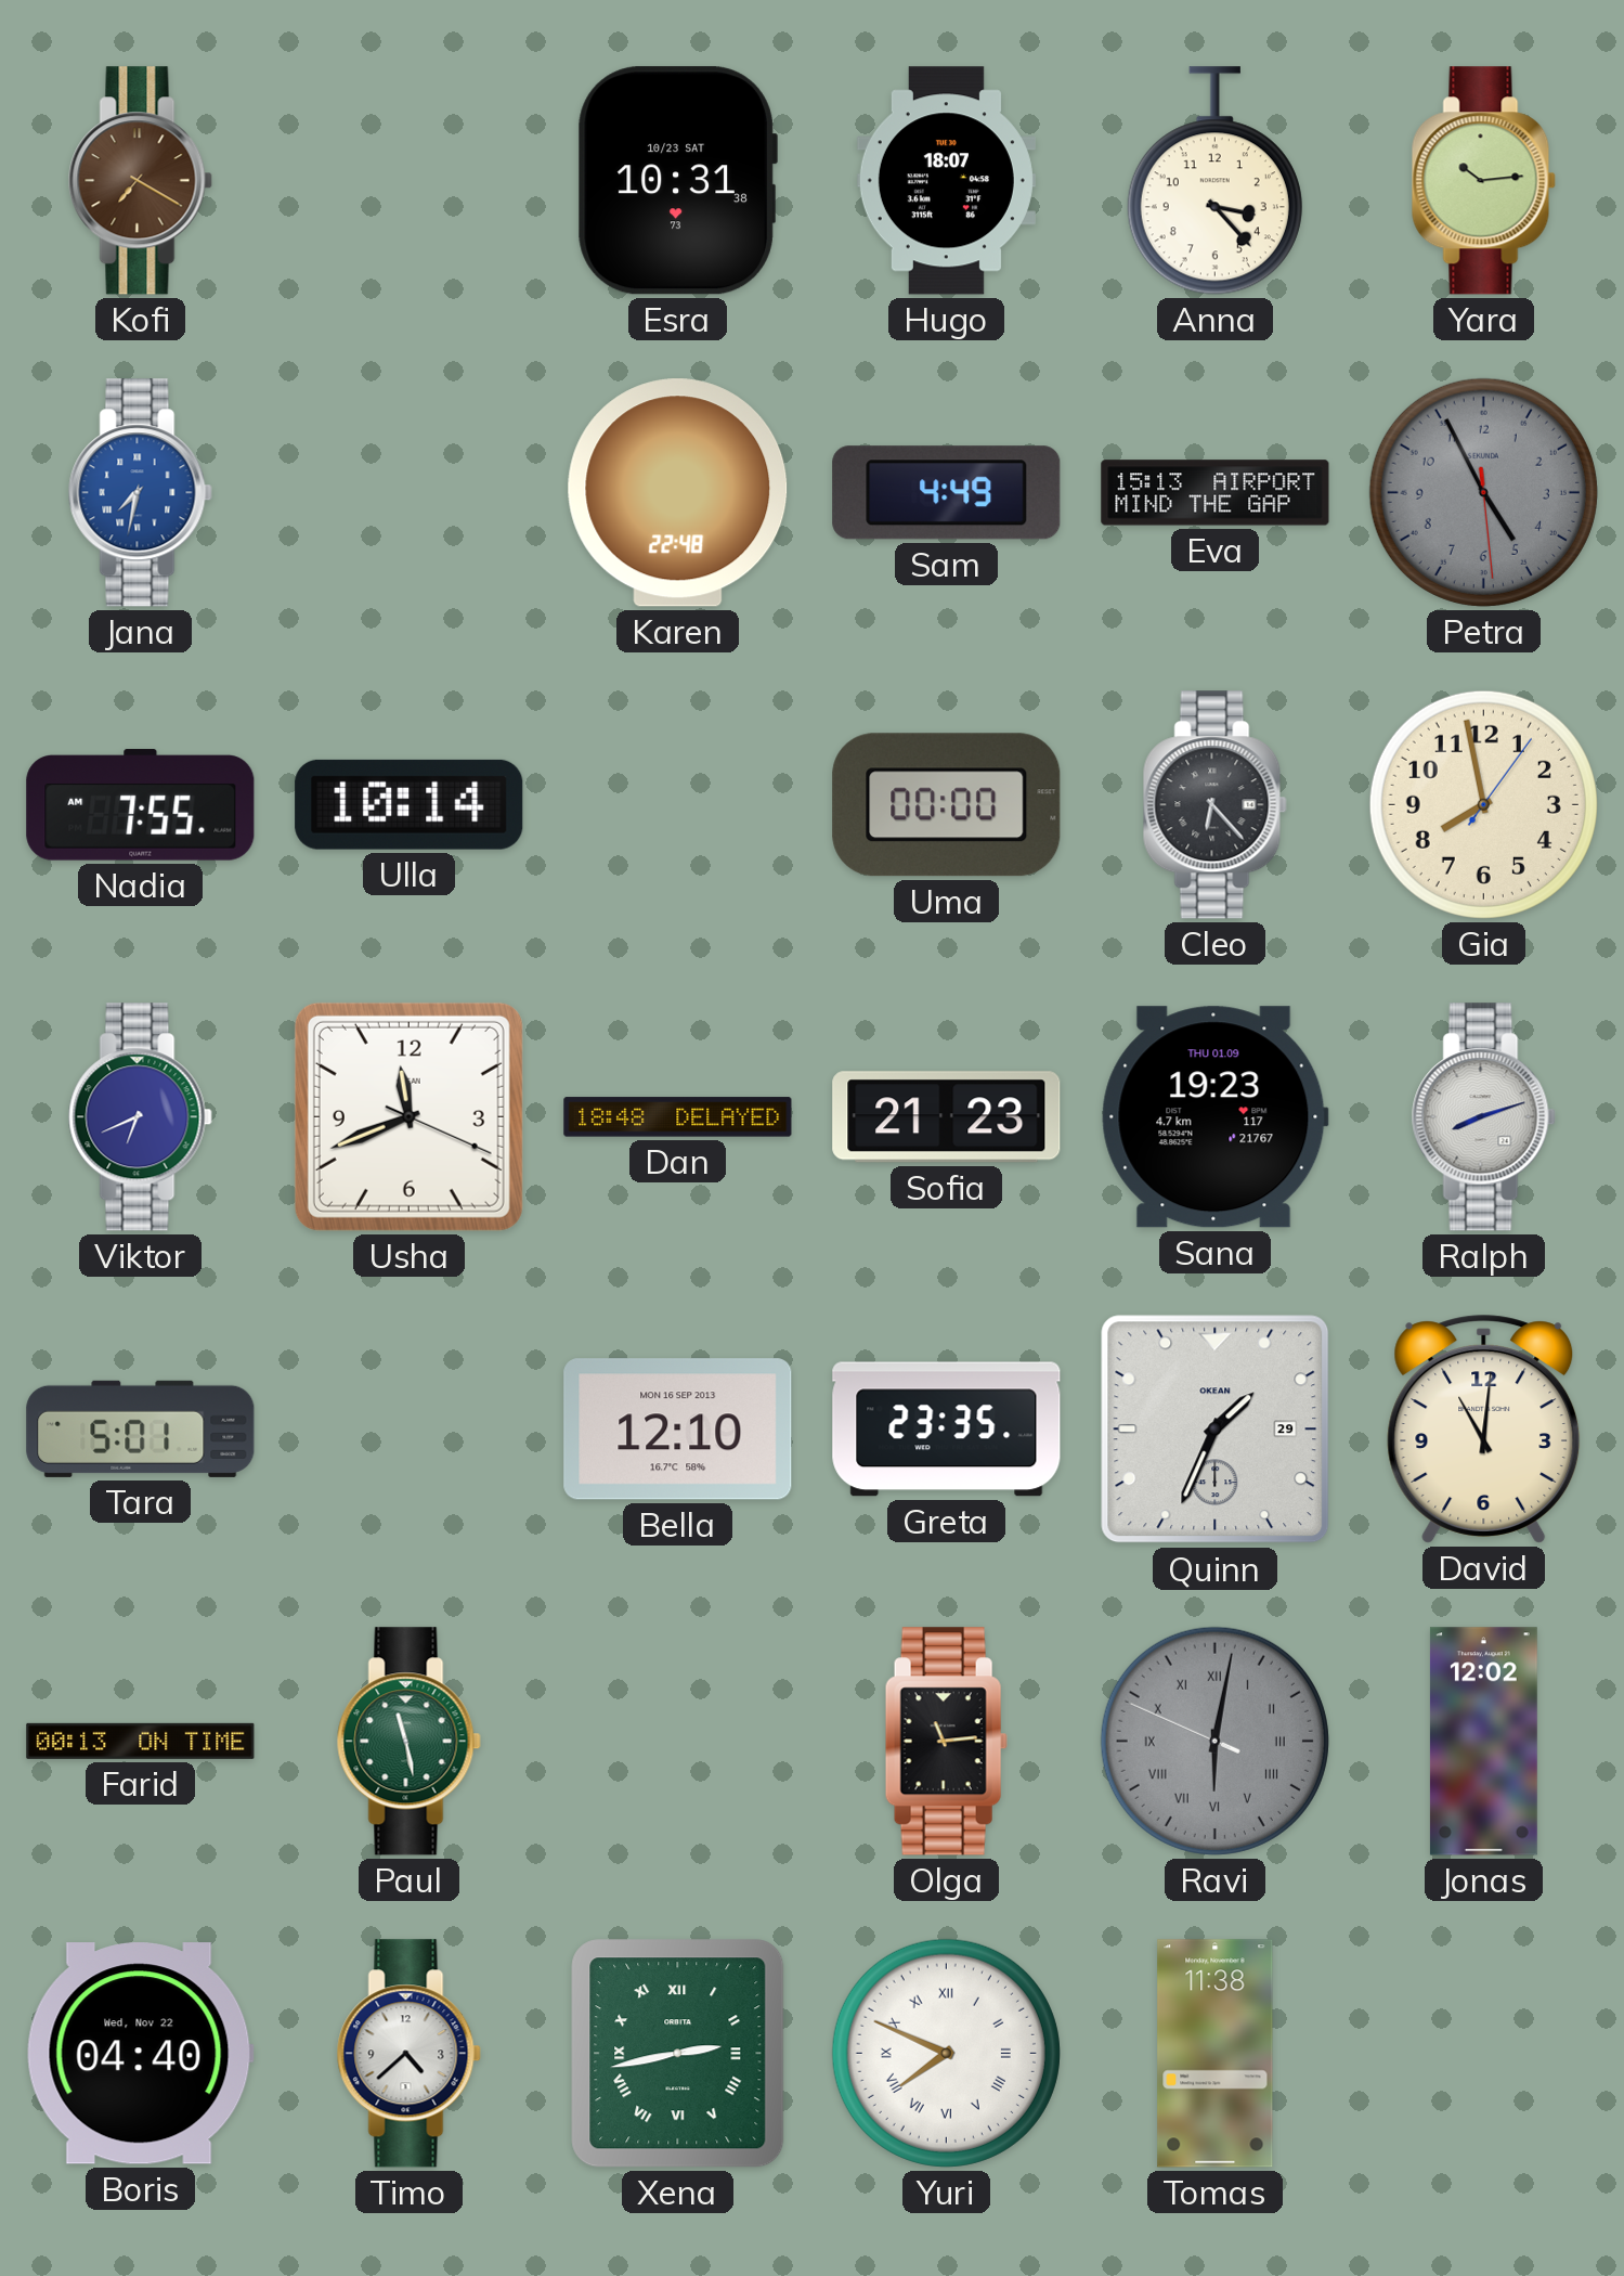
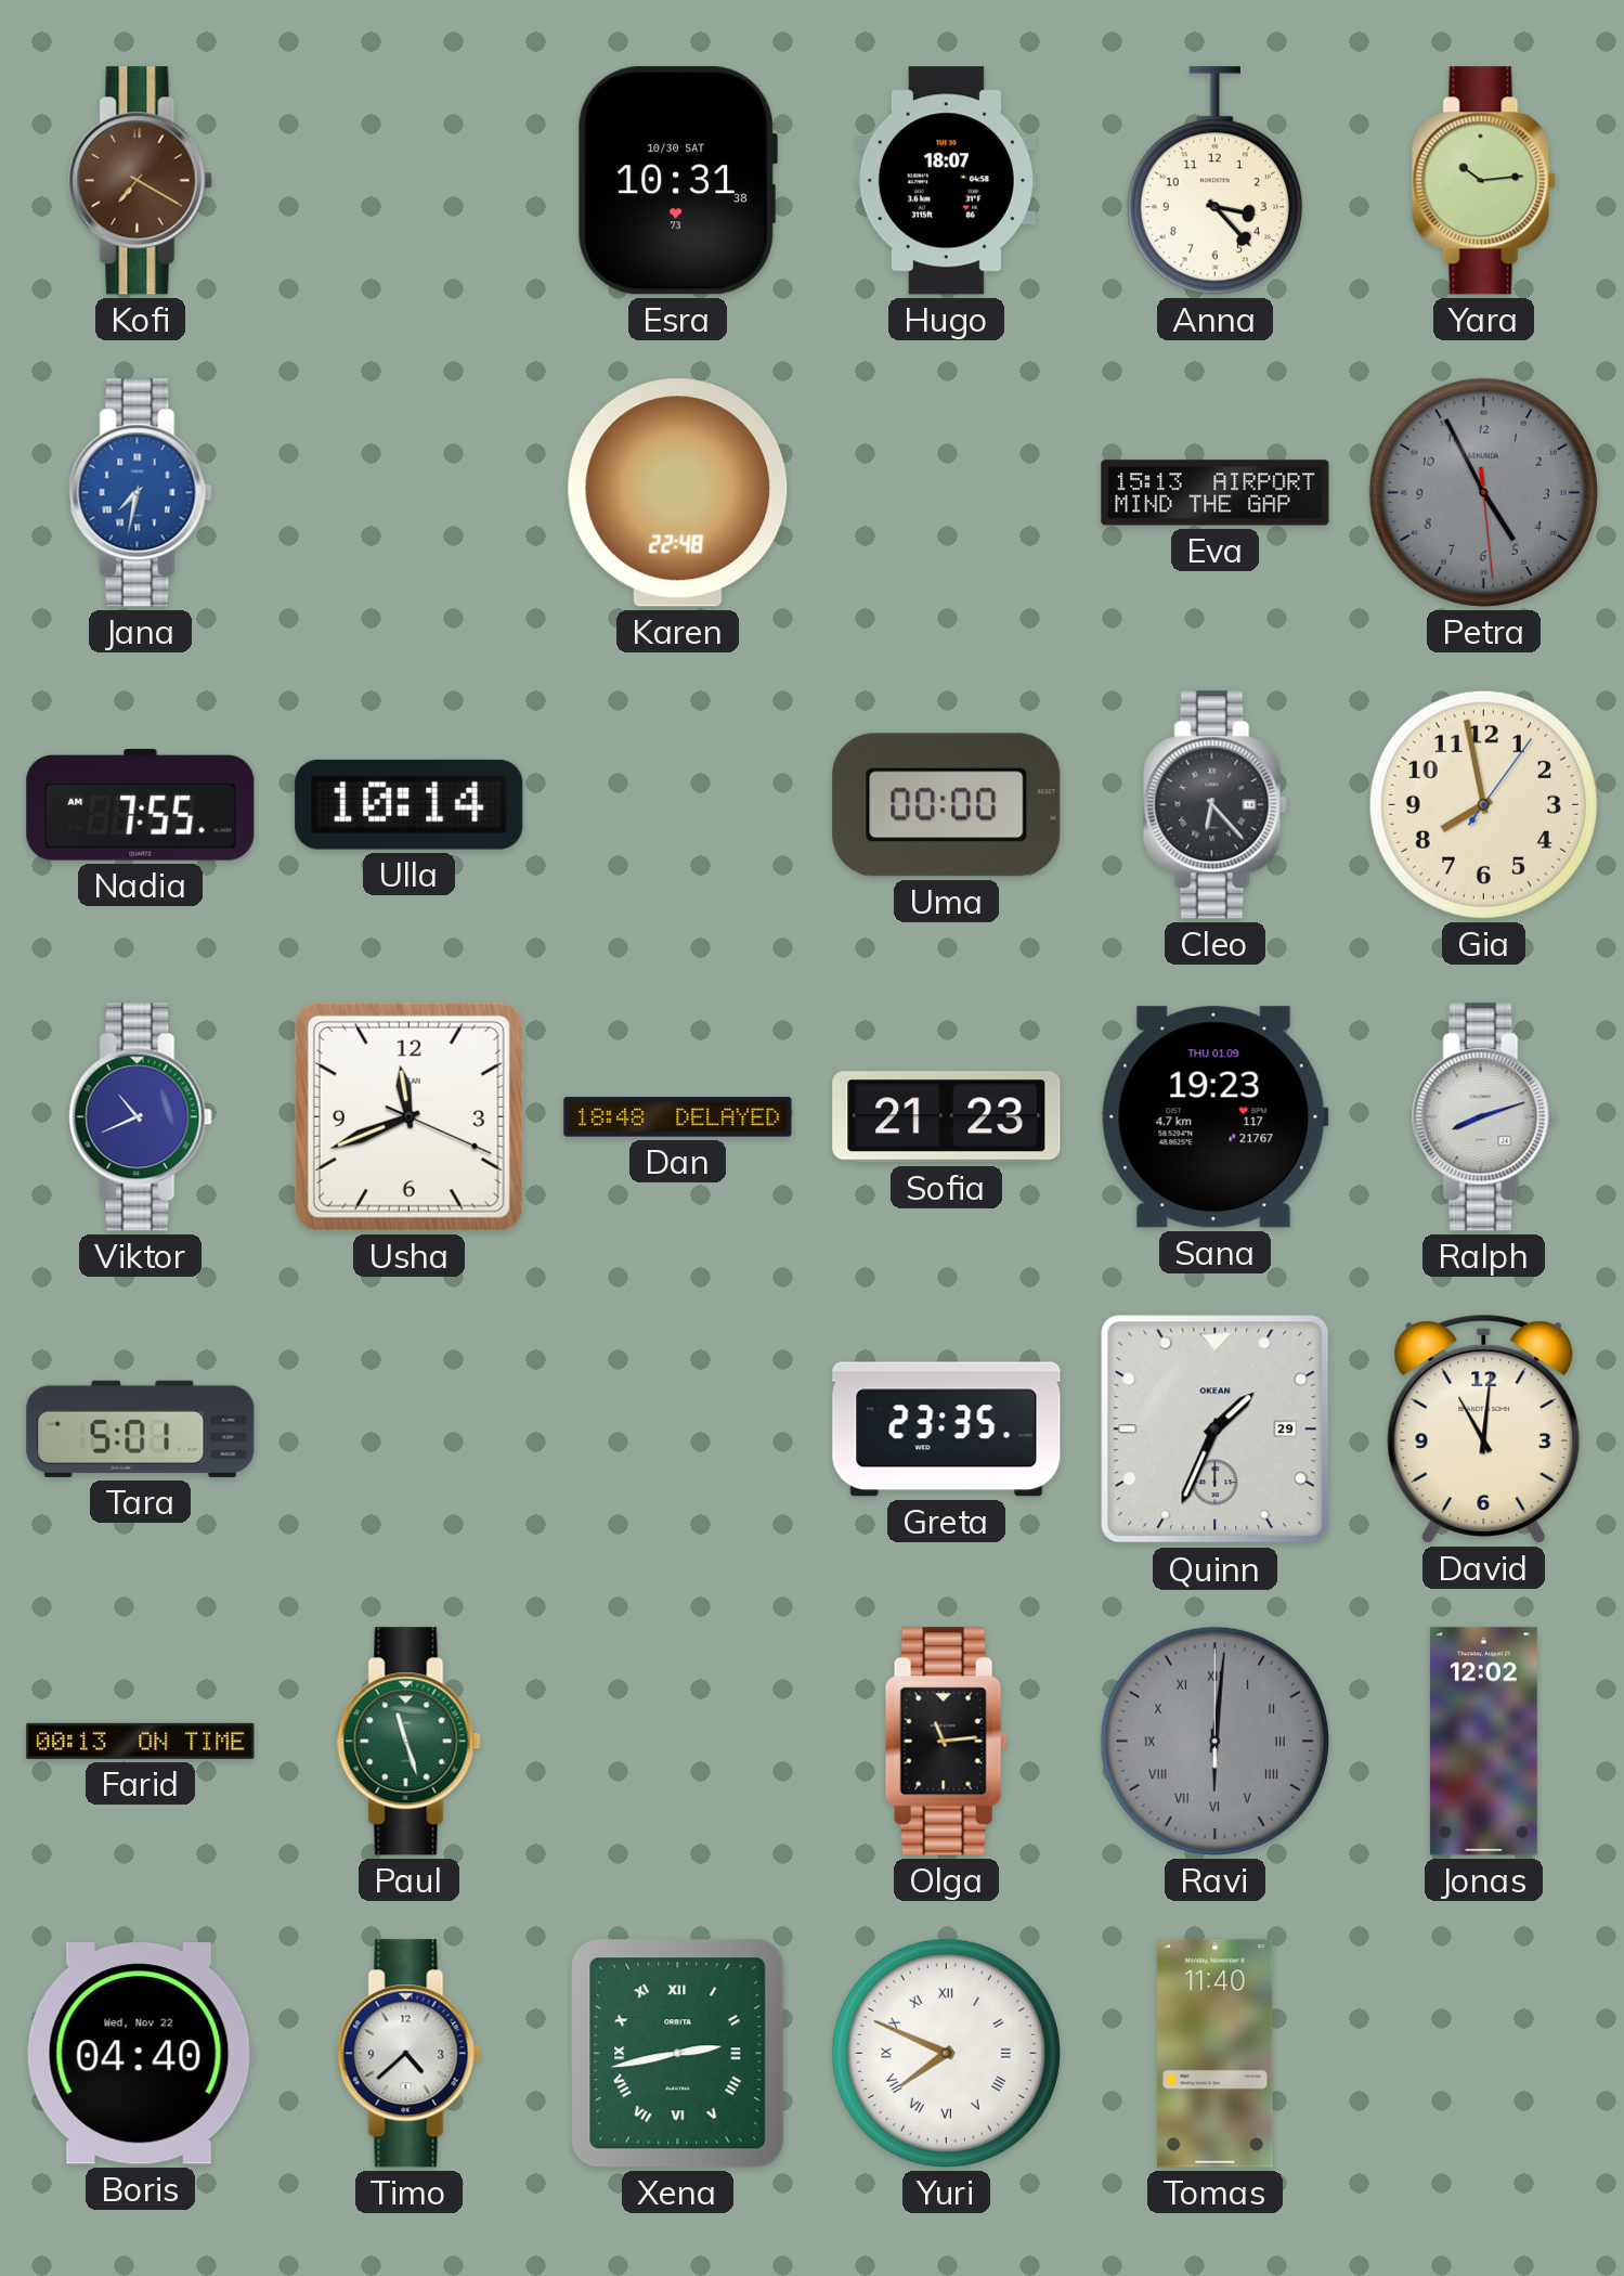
Esra date: 10/23 SAT -> 10/30 SAT
Sam: 4:49 -> none
Viktor: 6:41 -> 10:41
Bella: 12:10 -> none
Paul: 11:28 -> 11:27
Ravi: 6:01:49 -> 6:01:00
Tomas: 11:38 -> 11:40
